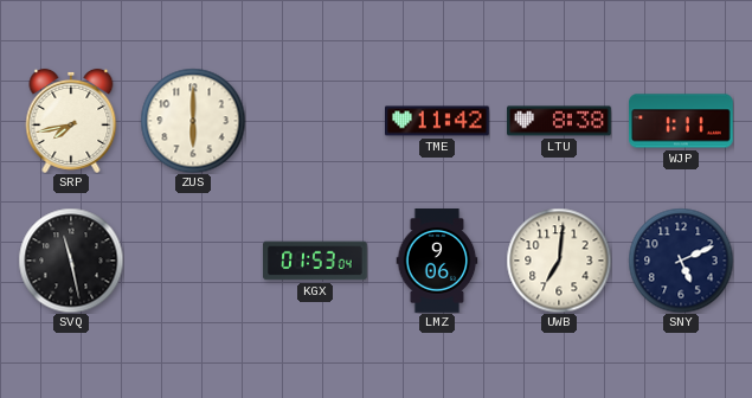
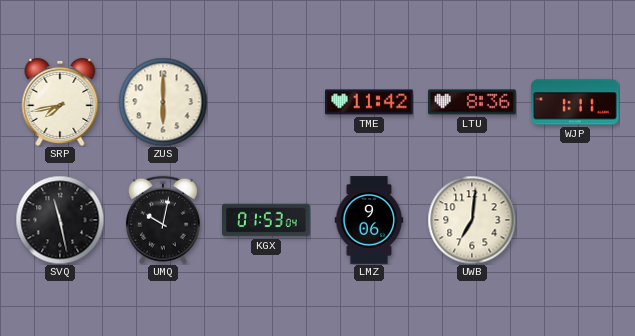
LTU: 8:38 -> 8:36
UMQ: none -> 10:02
SNY: 5:11 -> none
